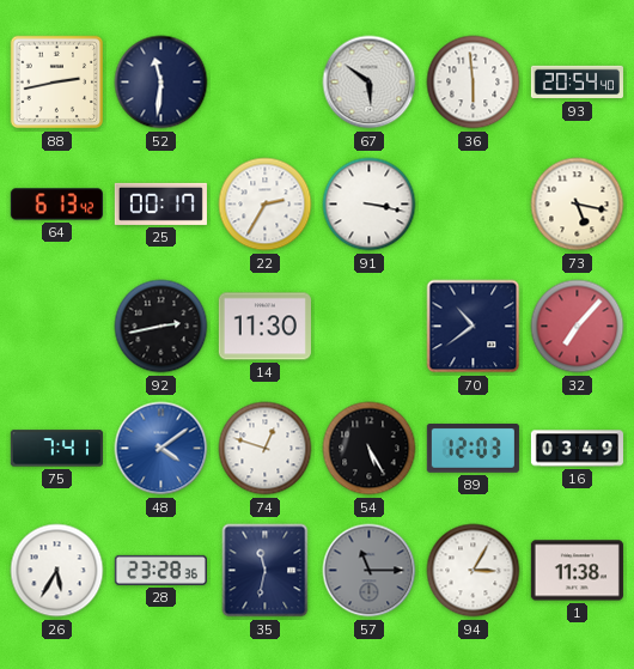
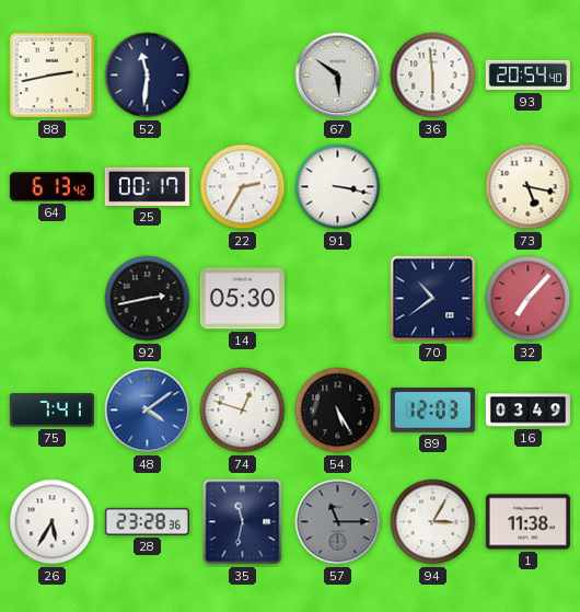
14: 11:30 -> 05:30
